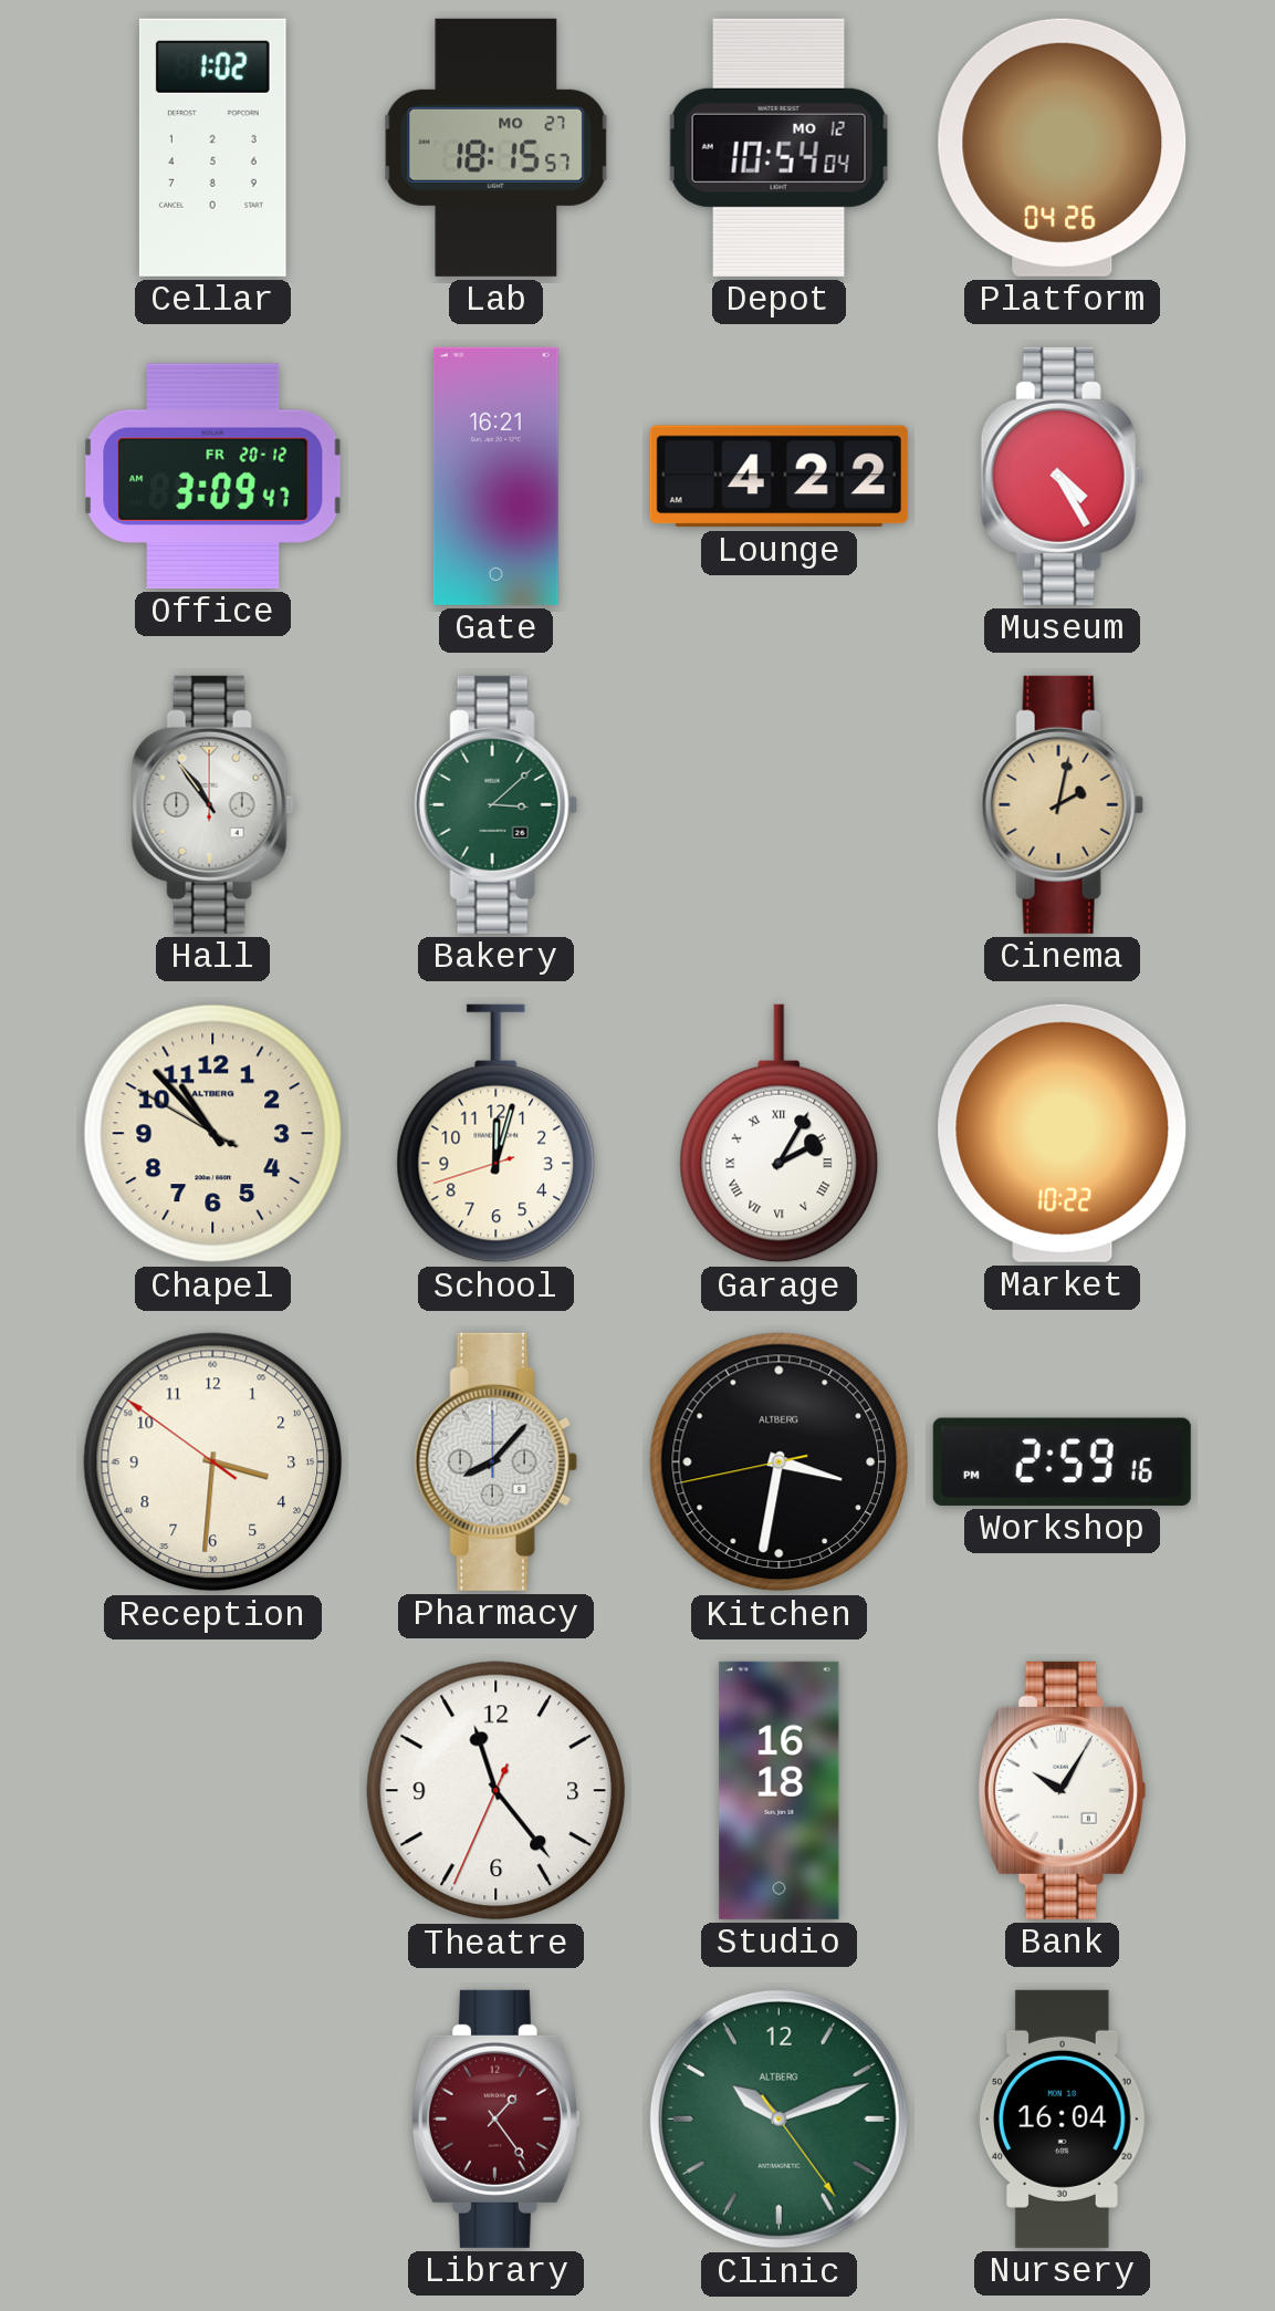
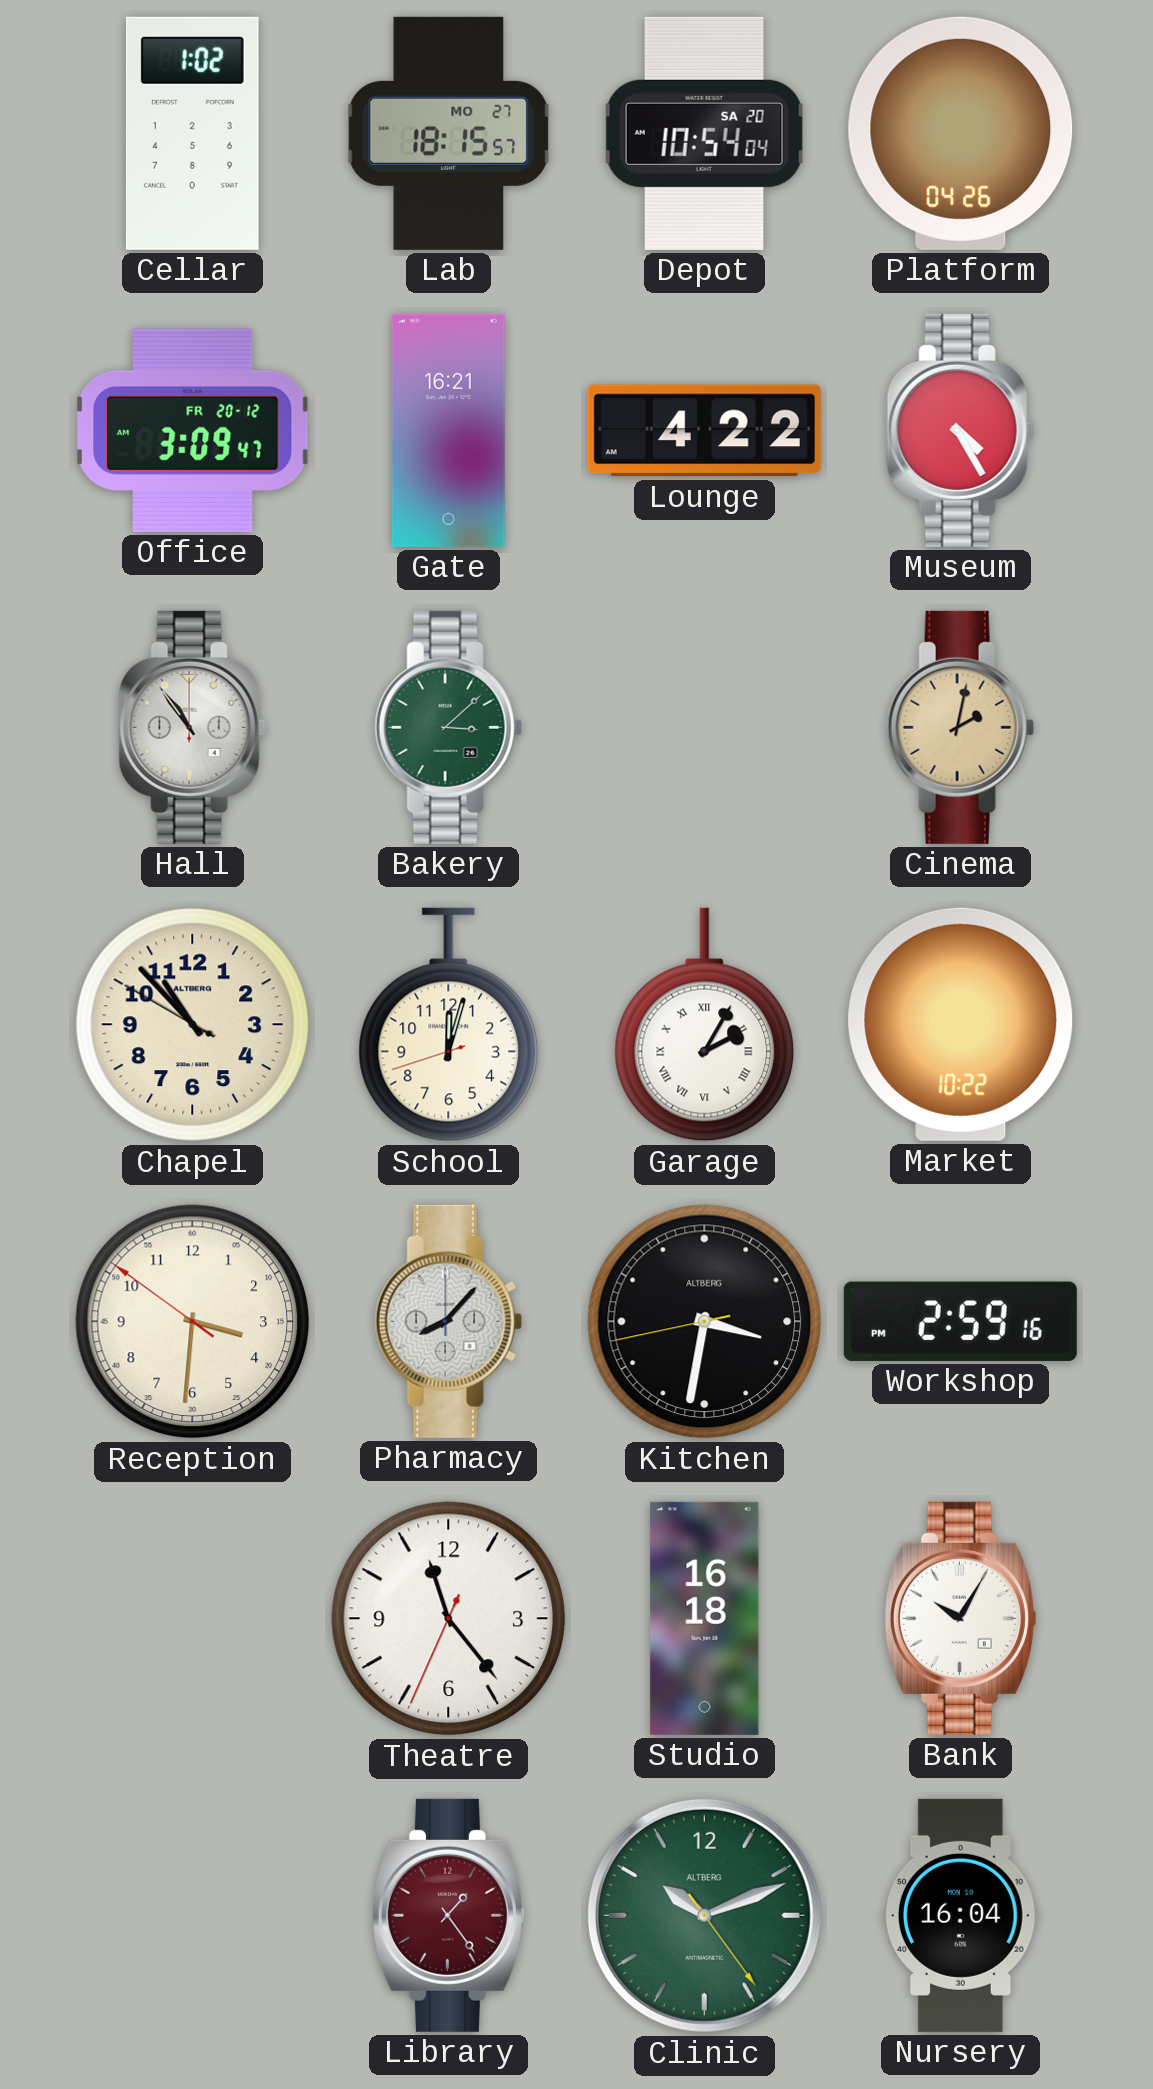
Depot date: MO 12 -> SA 20
